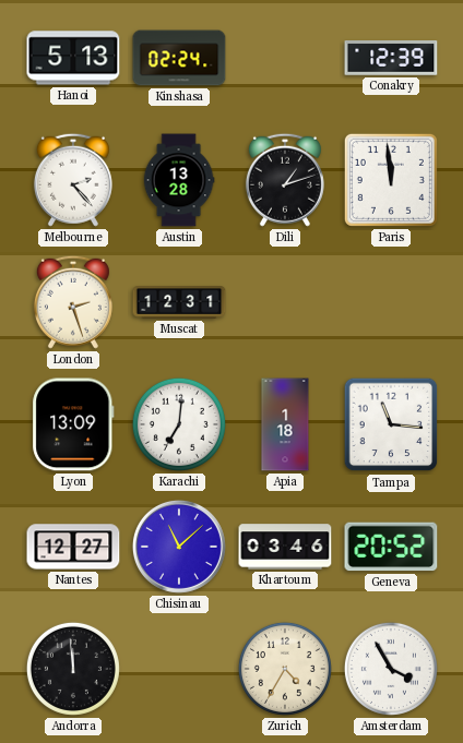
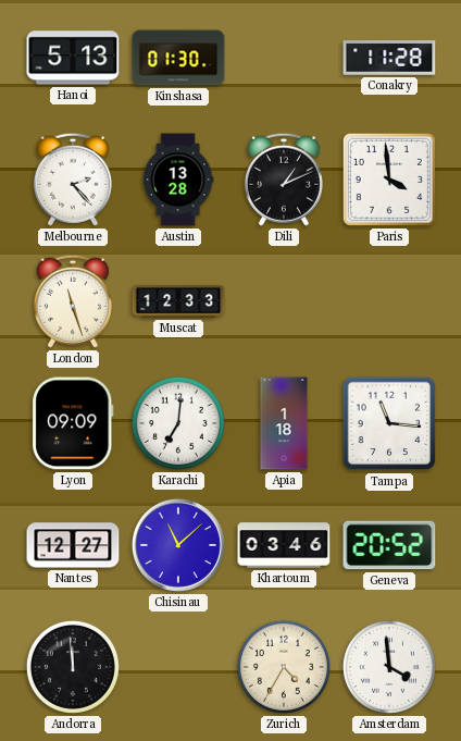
Kinshasa: 02:24 -> 01:30
Conakry: 12:39 -> 11:28
Dili: 1:12 -> 1:11
Paris: 11:59 -> 3:59
London: 2:27 -> 11:27
Muscat: 12:31 -> 12:33
Lyon: 13:09 -> 09:09
Amsterdam: 3:55 -> 3:59
